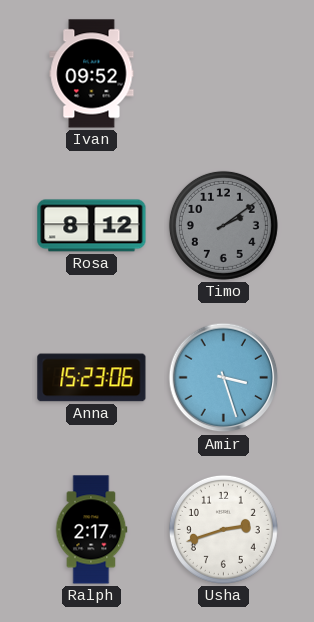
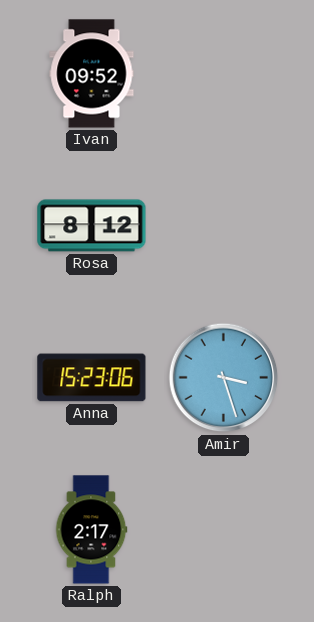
Timo: 2:09 -> none
Usha: 2:42 -> none
